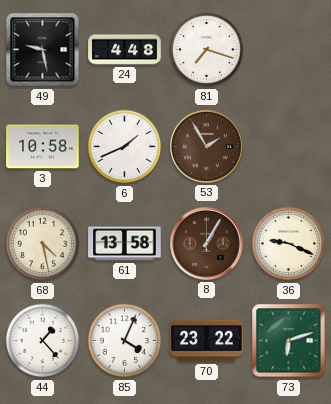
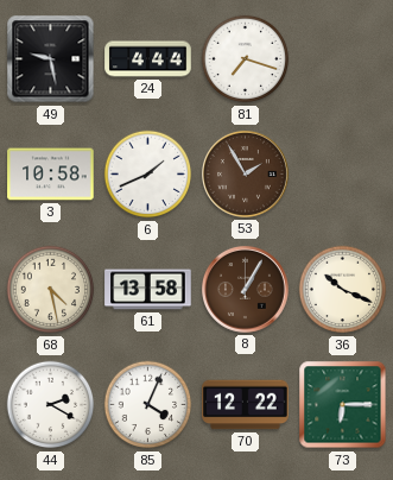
24: 4:48 -> 4:44
36: 9:19 -> 10:19
44: 1:23 -> 2:20
70: 23:22 -> 12:22
73: 6:12 -> 6:15
